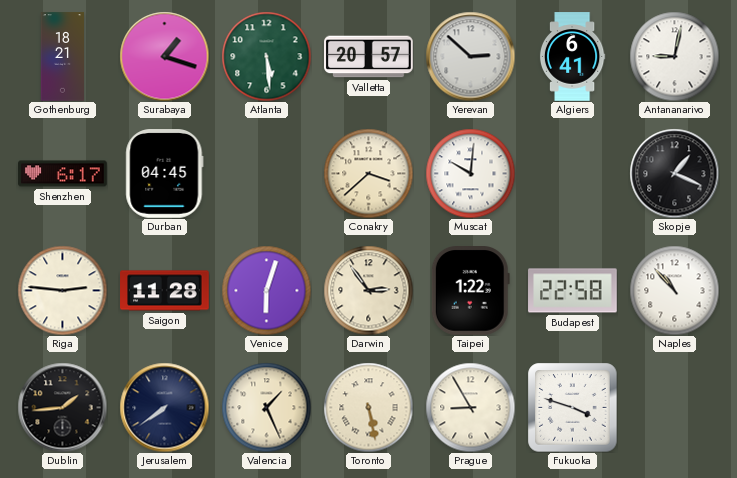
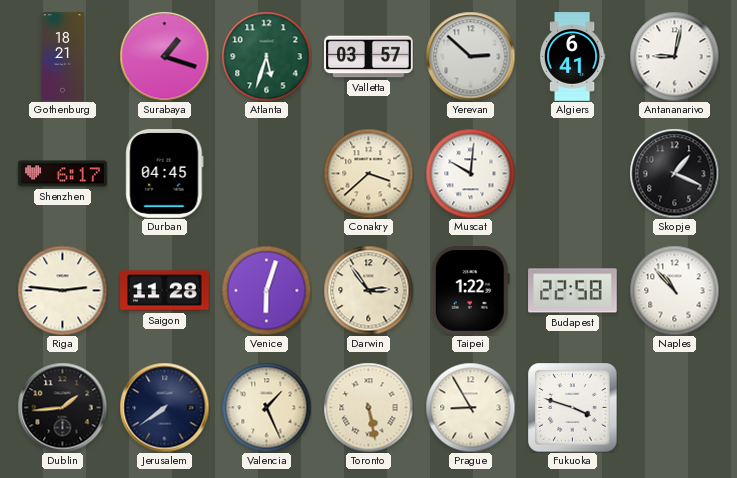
Atlanta: 5:29 -> 5:33
Valletta: 20:57 -> 03:57
